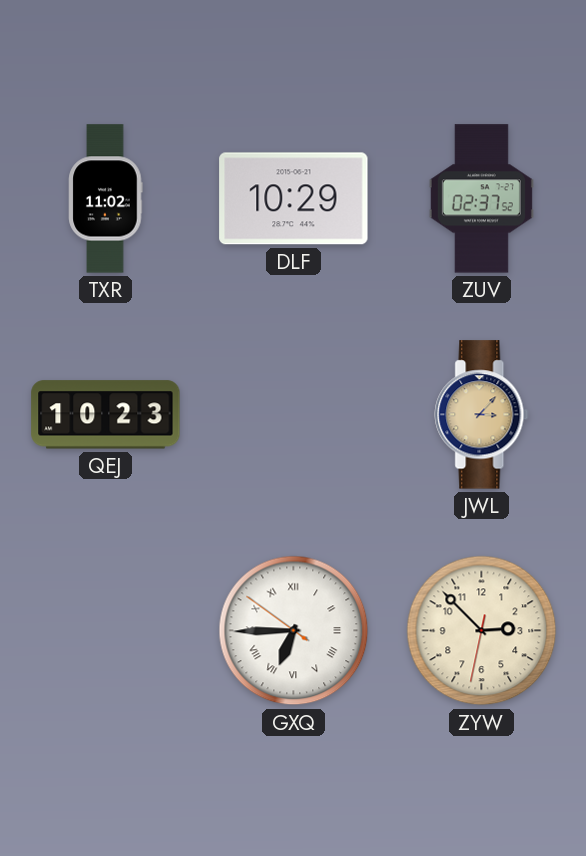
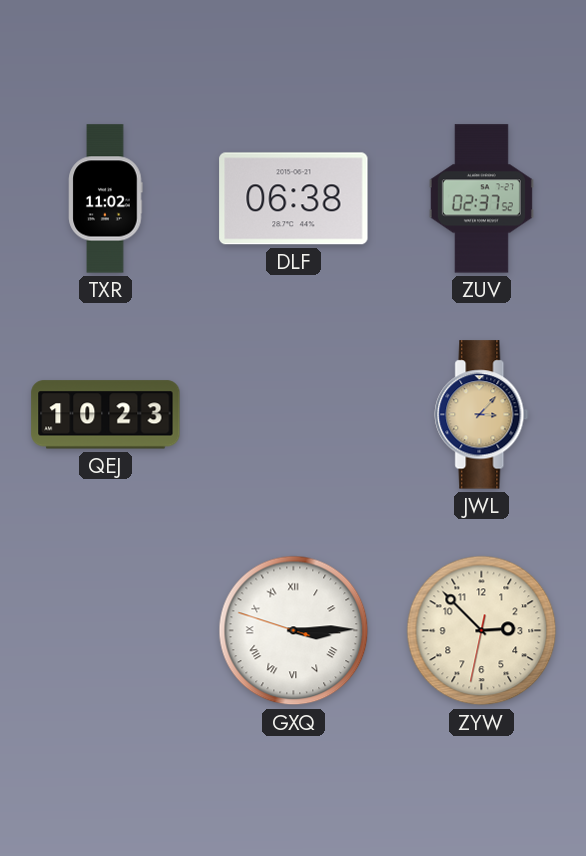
DLF: 10:29 -> 06:38
GXQ: 6:44 -> 3:14
